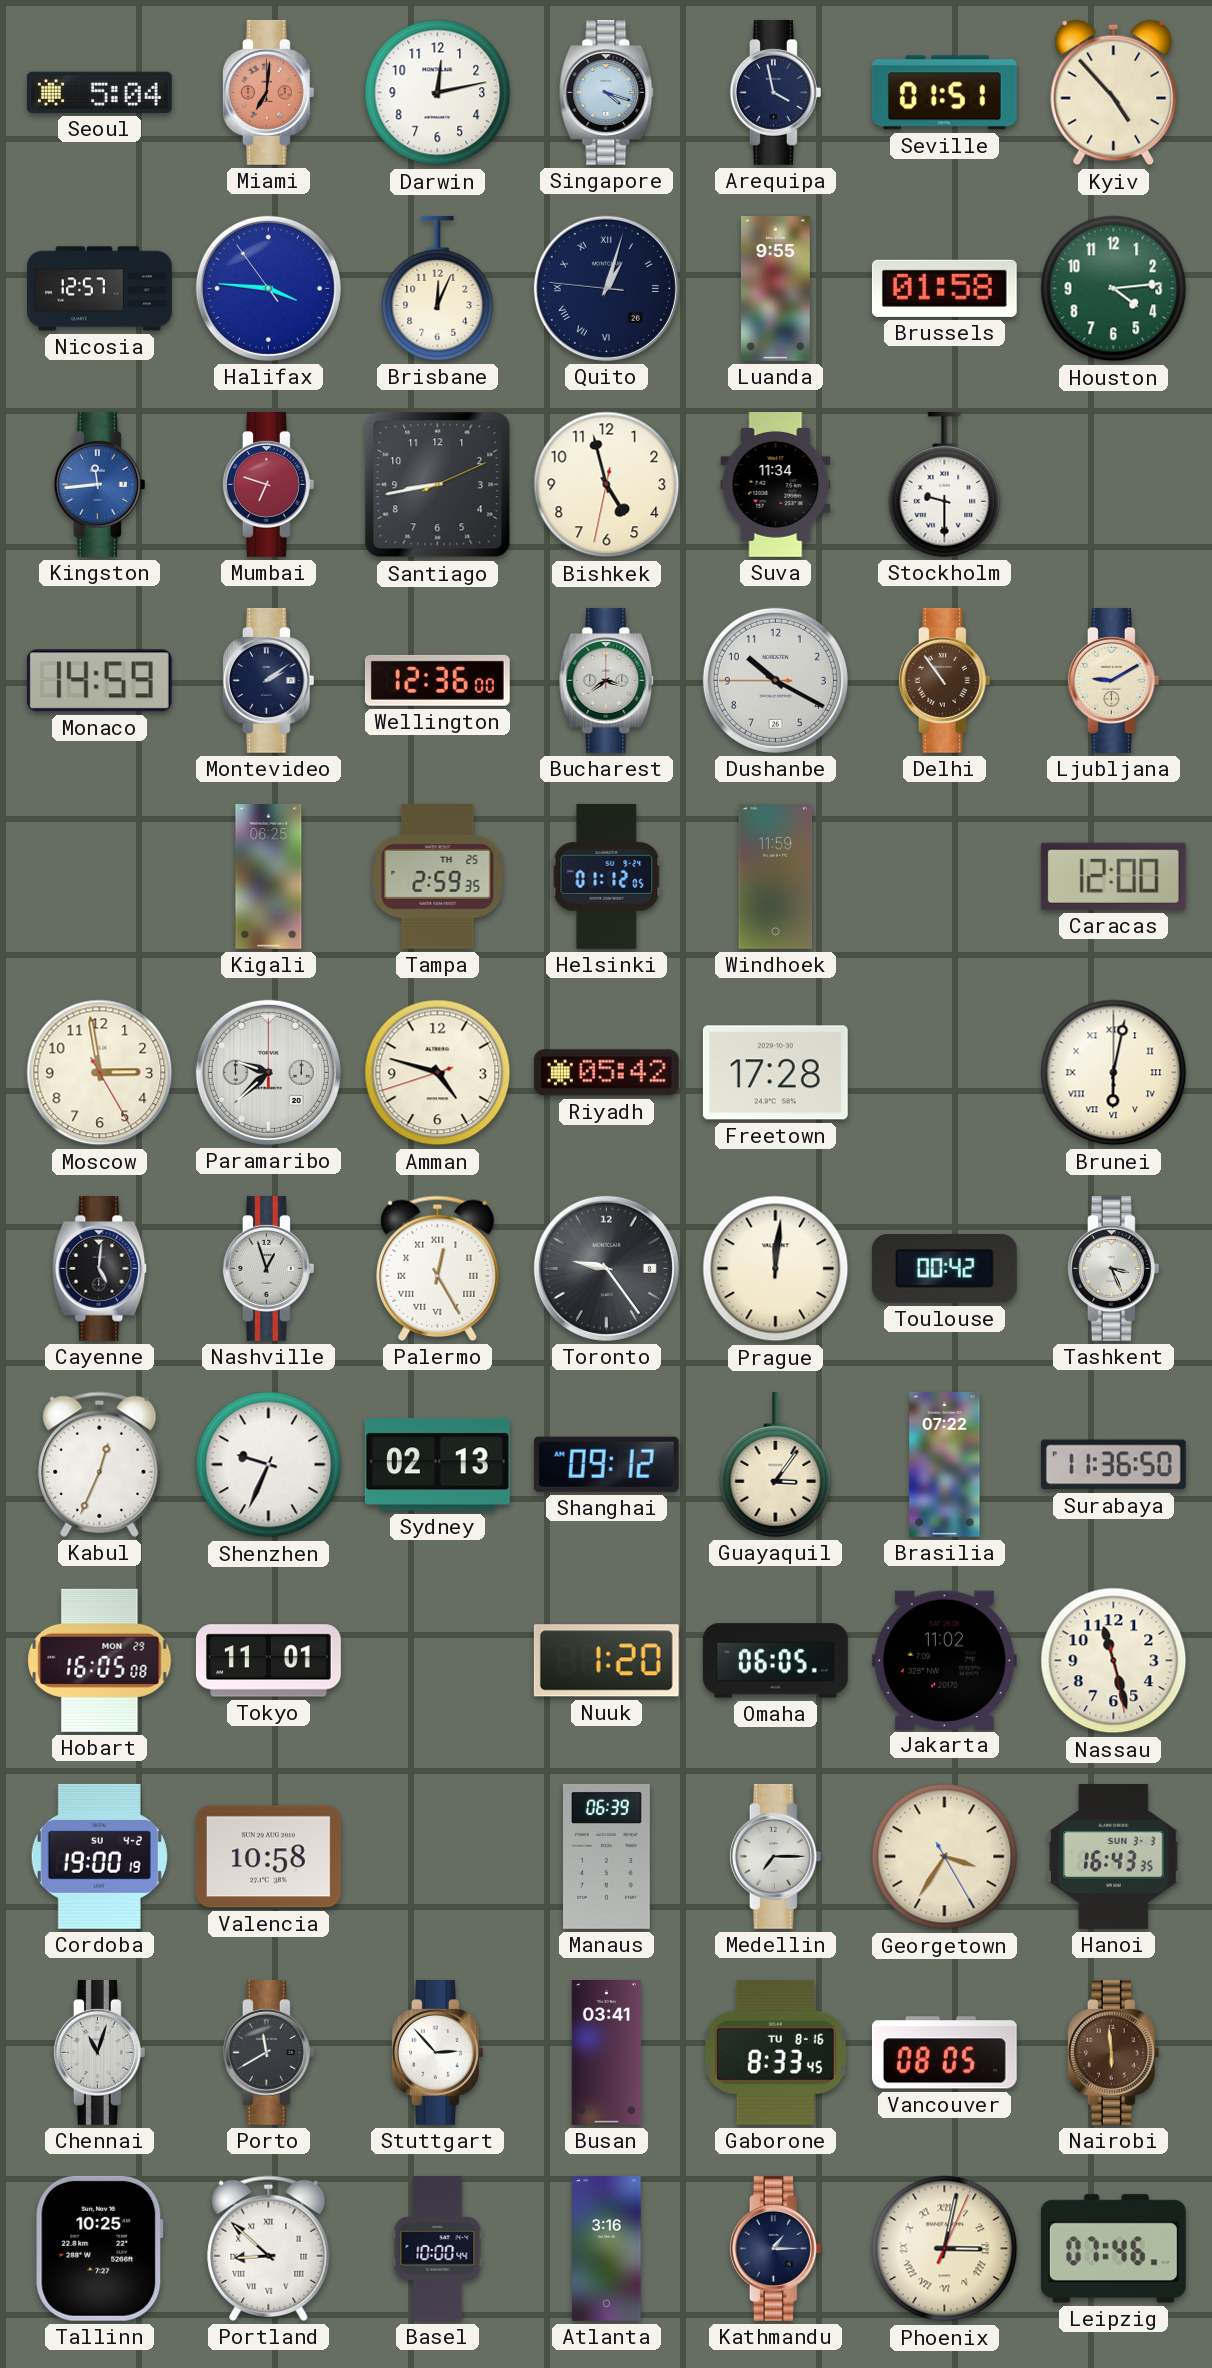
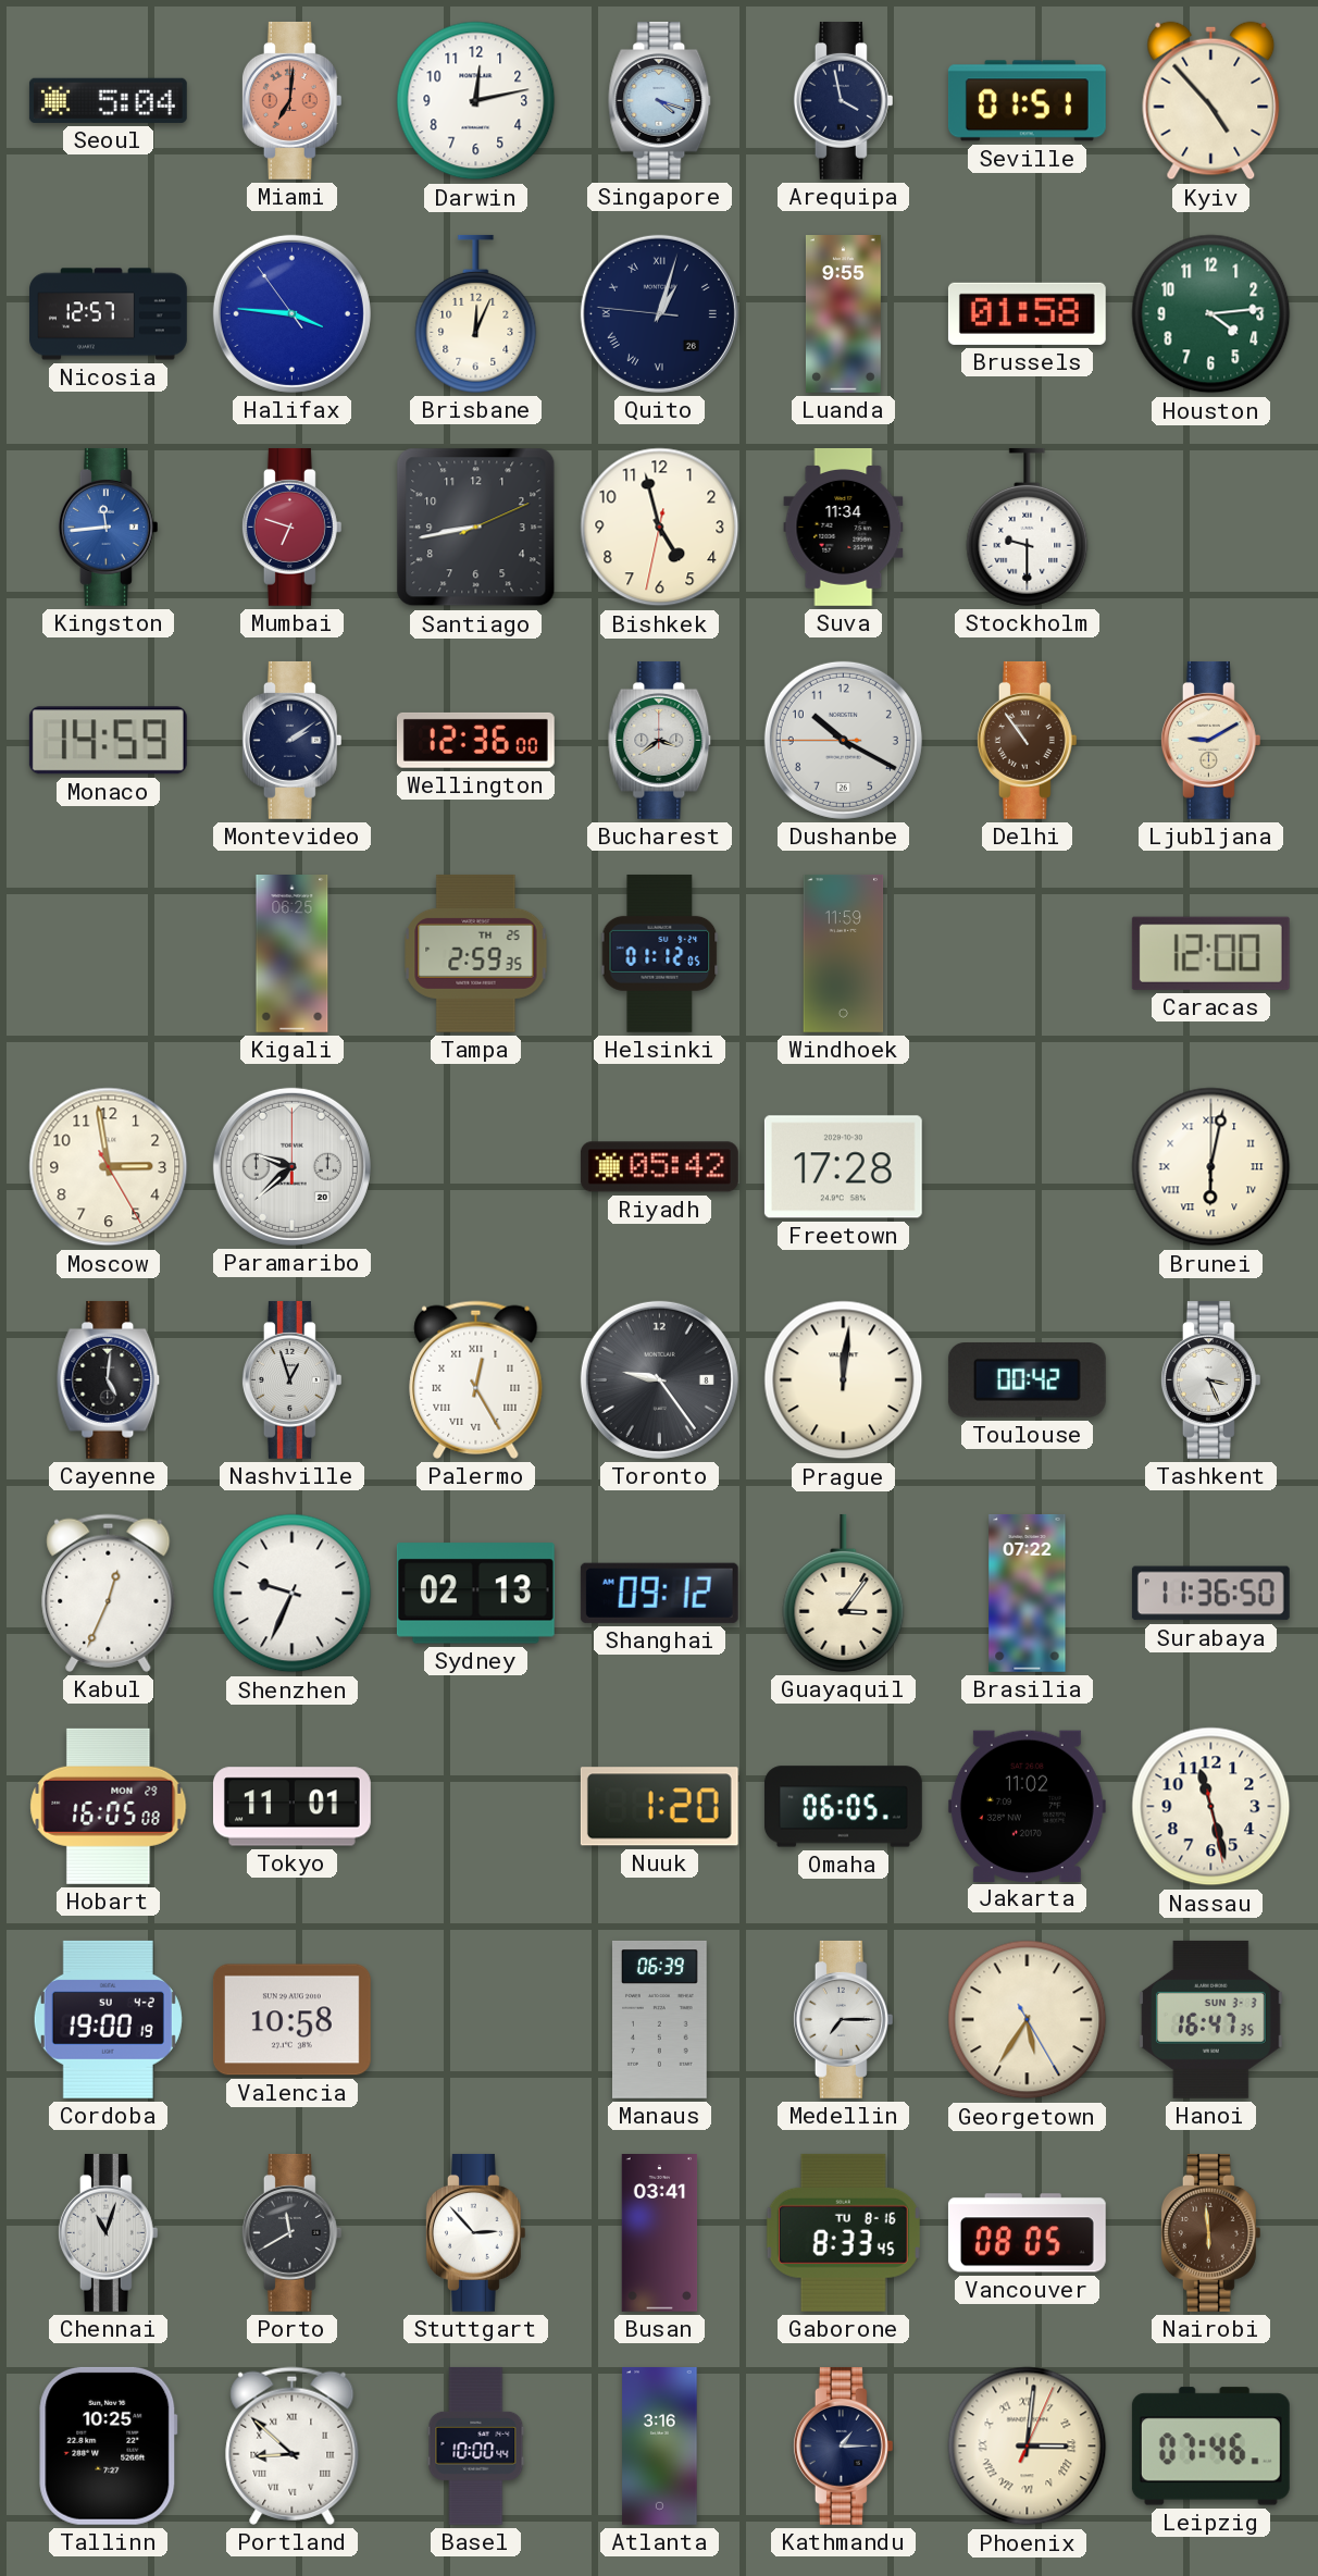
Amman: 4:47 -> none
Georgetown: 3:35 -> 5:35
Hanoi: 16:43 -> 16:47
Phoenix: 3:02 -> 3:01
